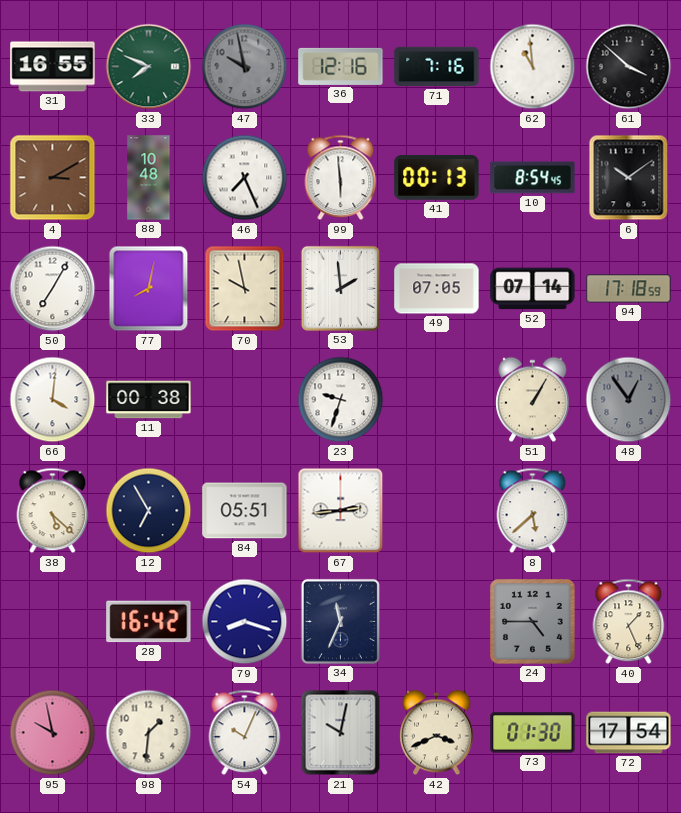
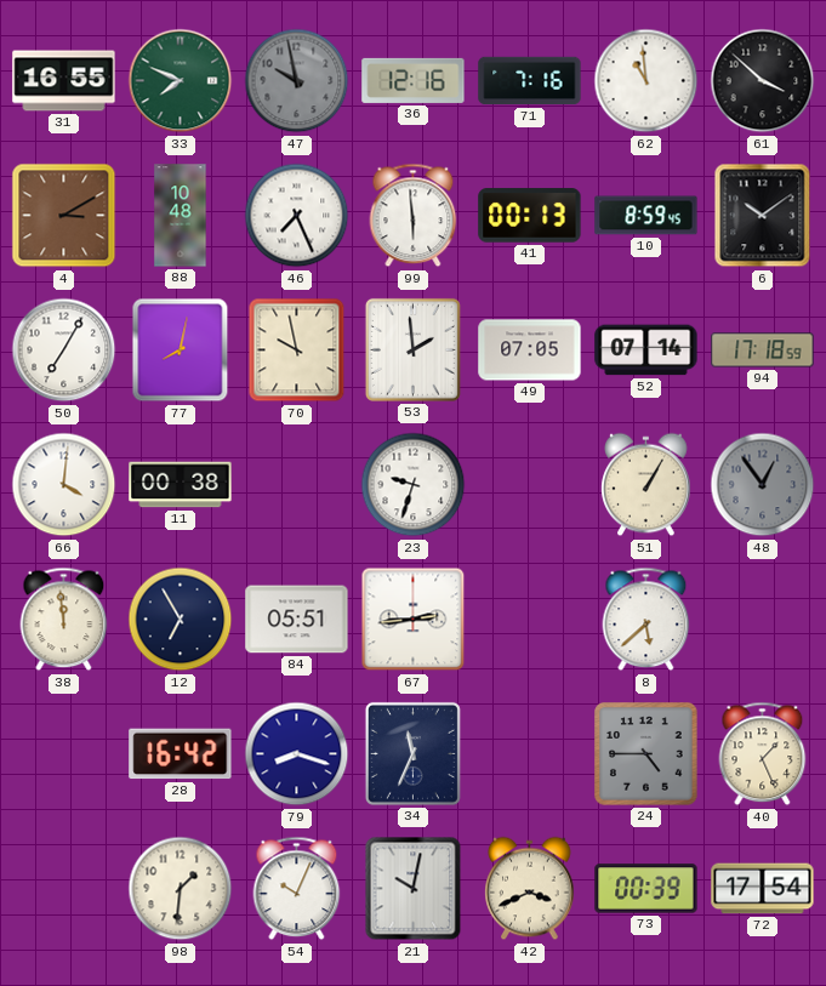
10: 8:54 -> 8:59
38: 5:22 -> 11:59
95: 9:58 -> none
73: 01:30 -> 00:39
